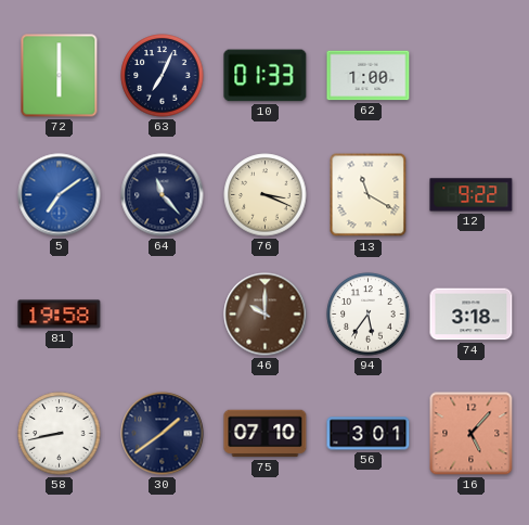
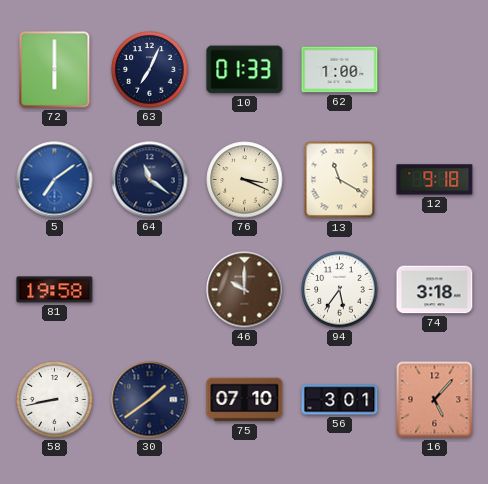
64: 11:23 -> 11:21
12: 9:22 -> 9:18
